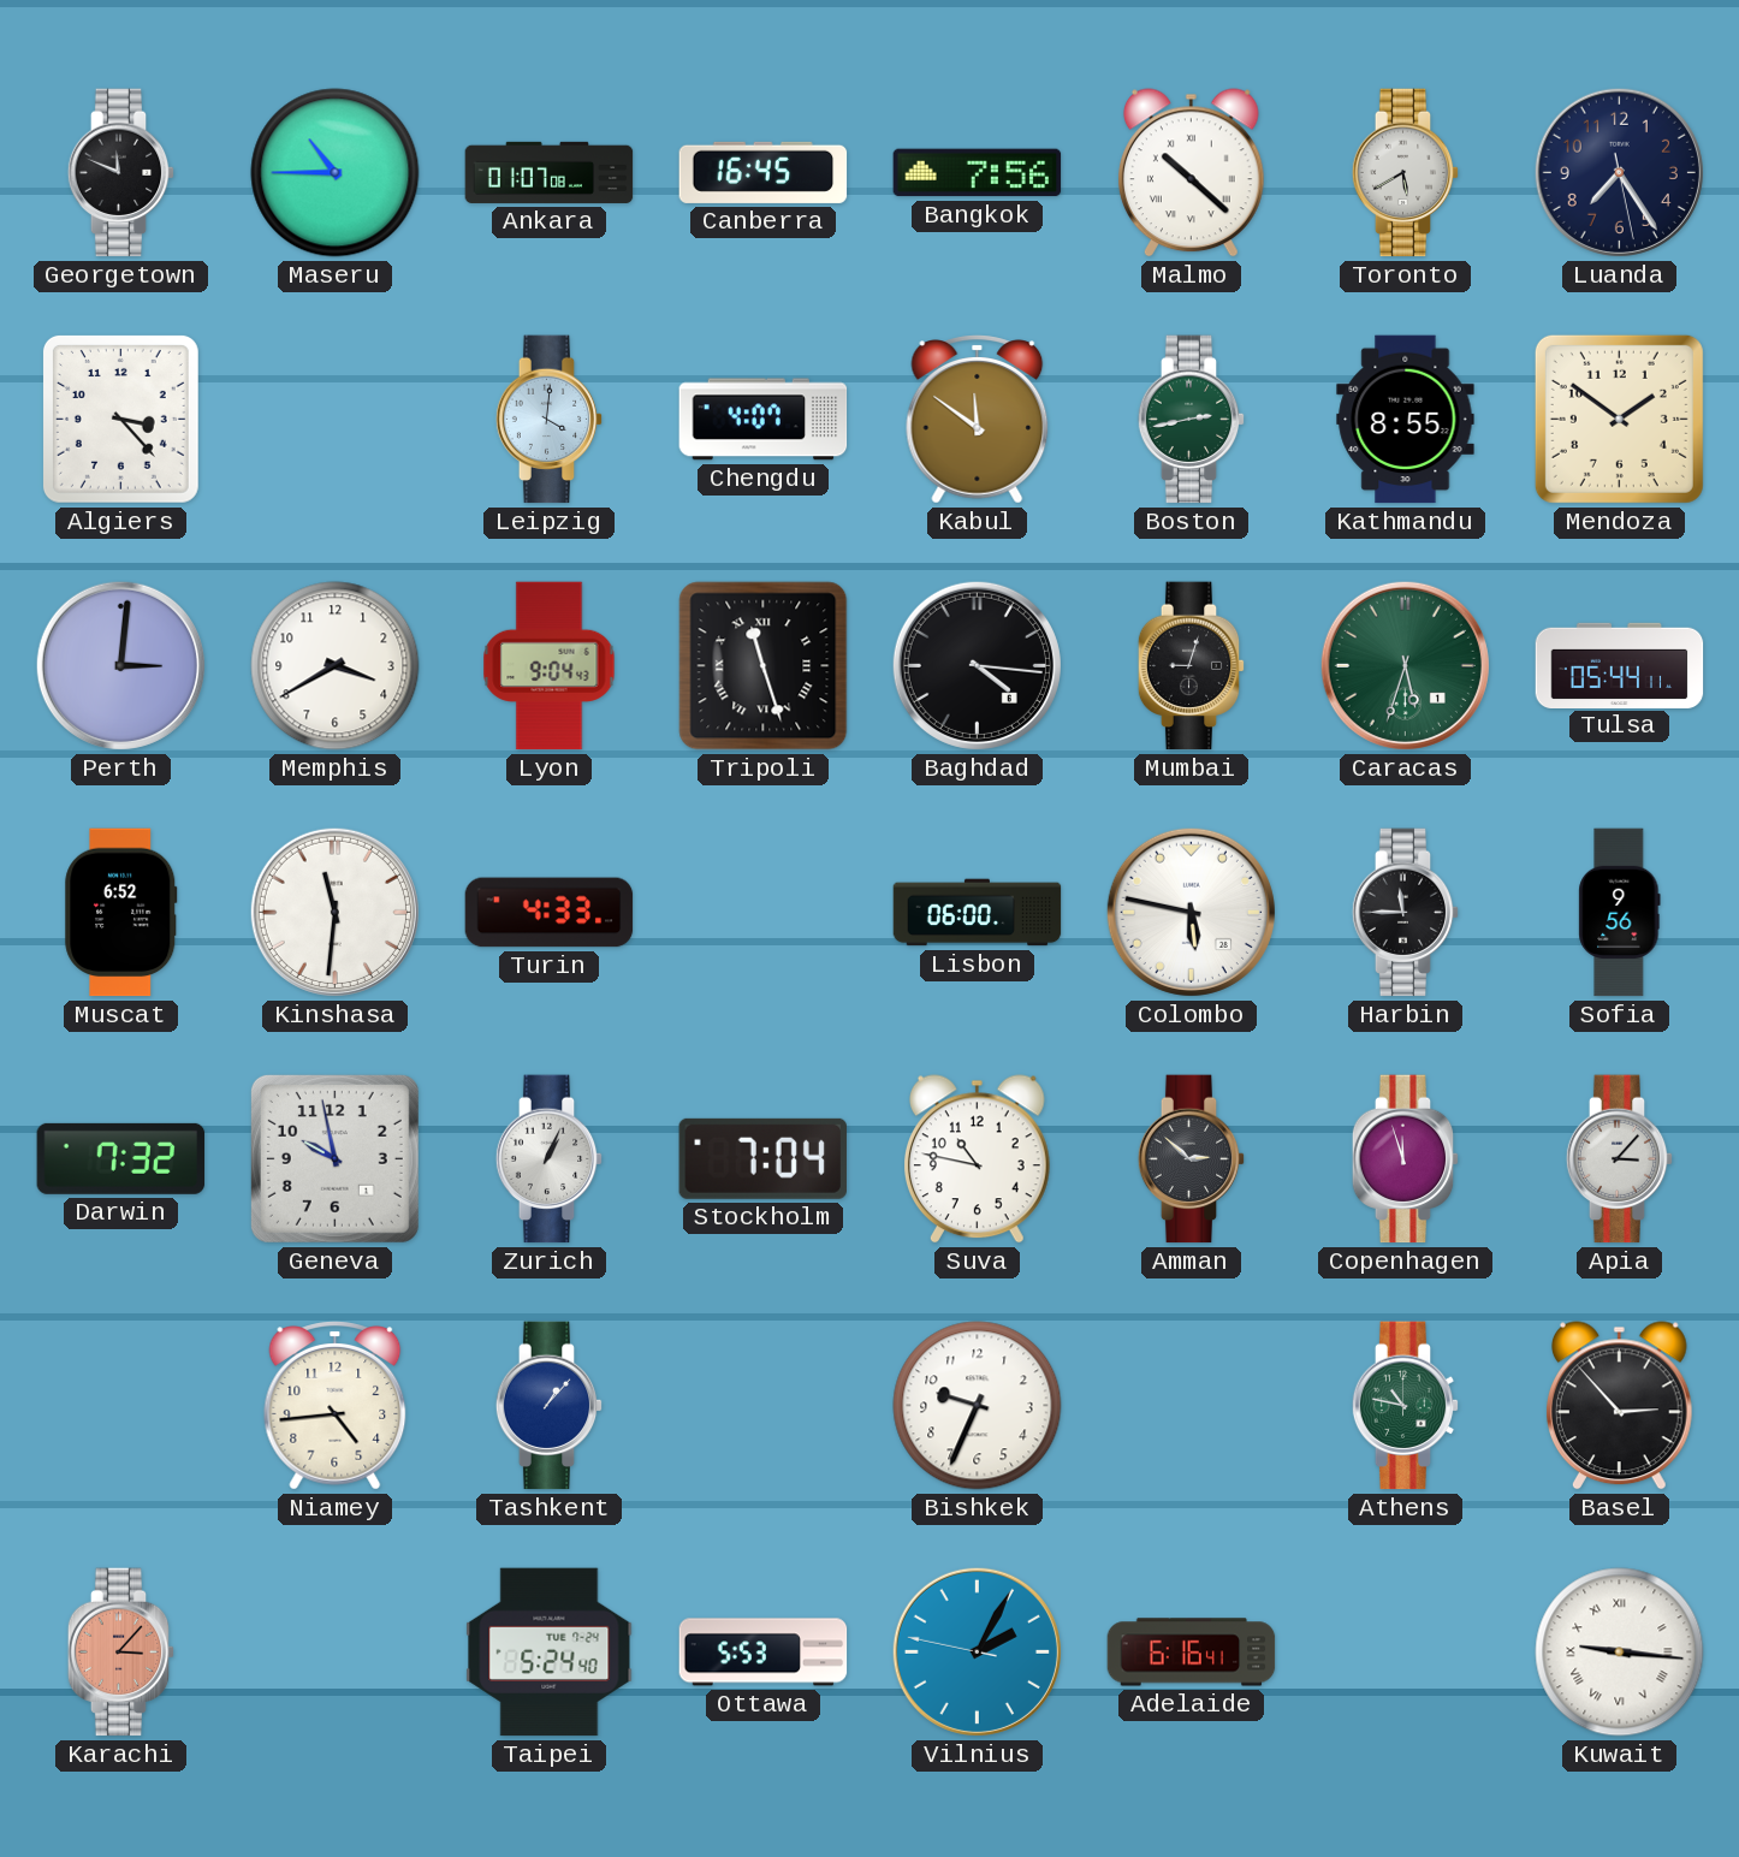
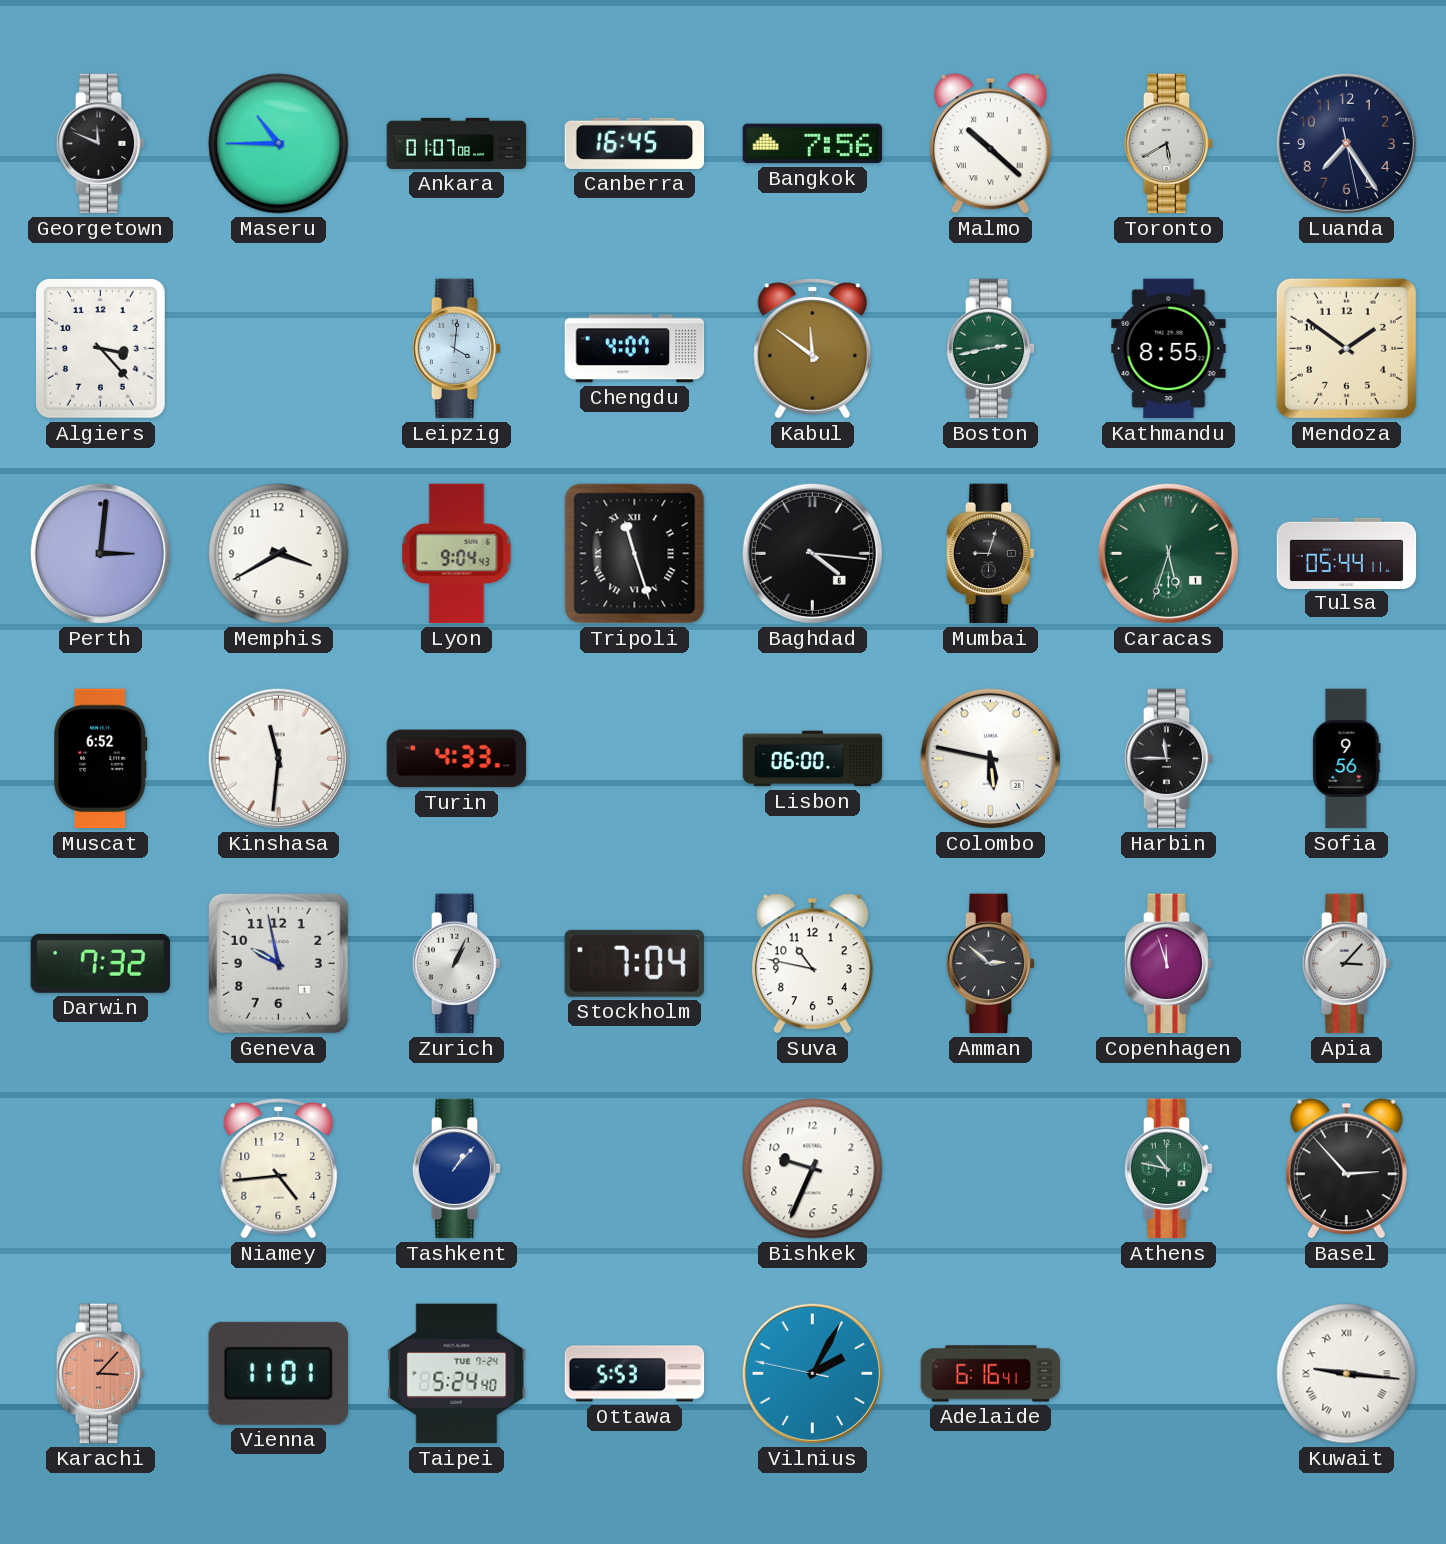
Vienna: none -> 11:01
